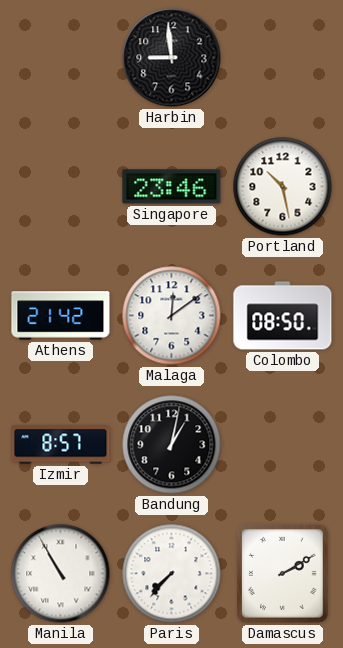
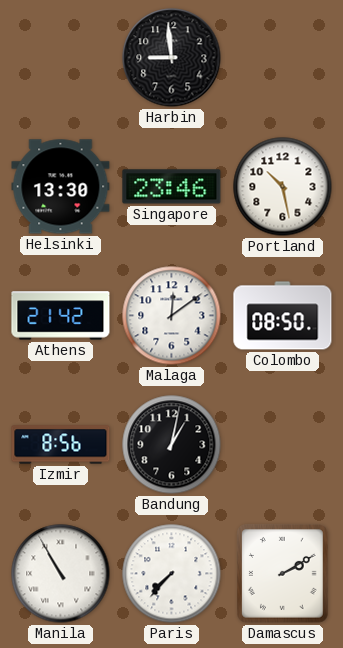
Helsinki: none -> 13:30
Izmir: 8:57 -> 8:56
